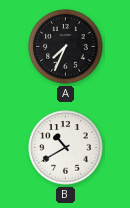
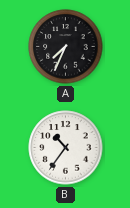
B: 10:40 -> 10:36
